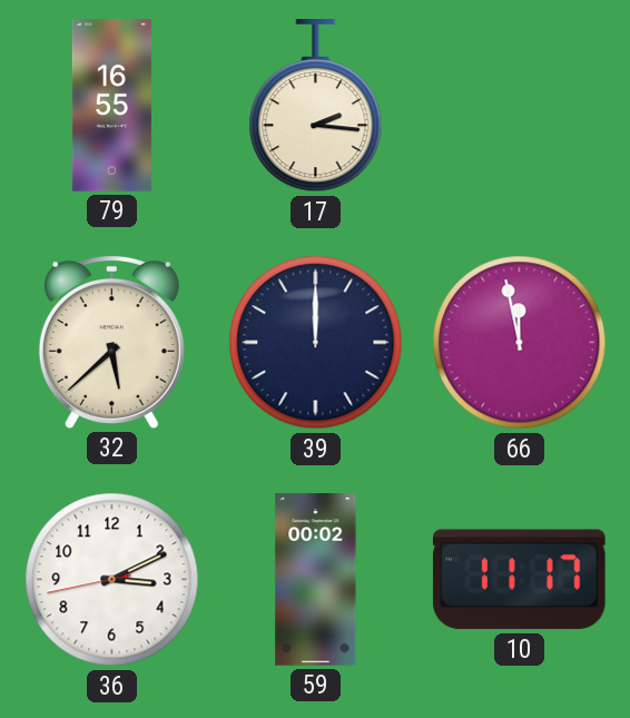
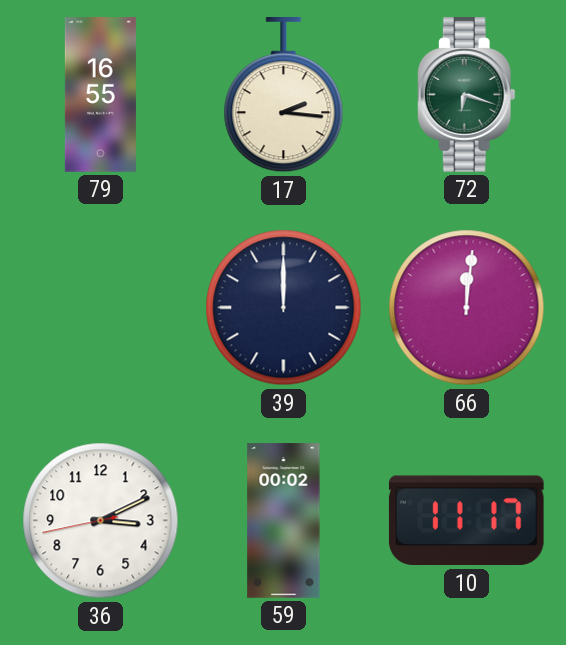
72: none -> 6:18
32: 5:38 -> none
66: 11:58 -> 12:01
